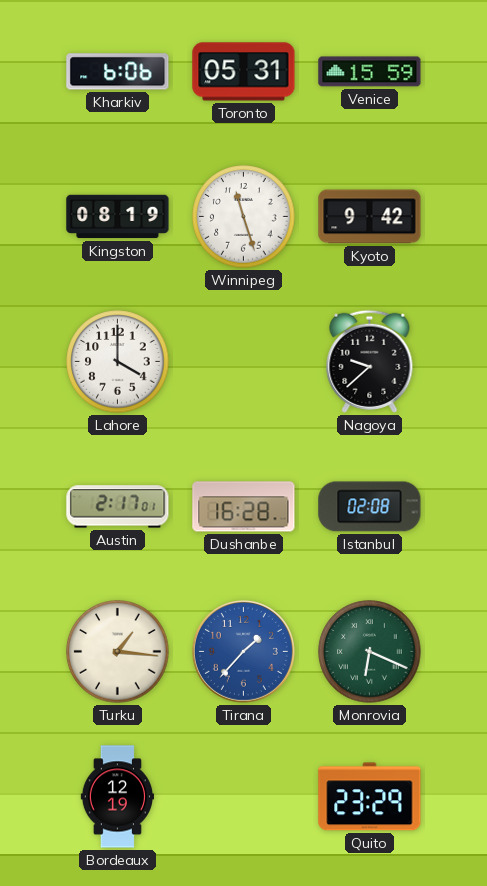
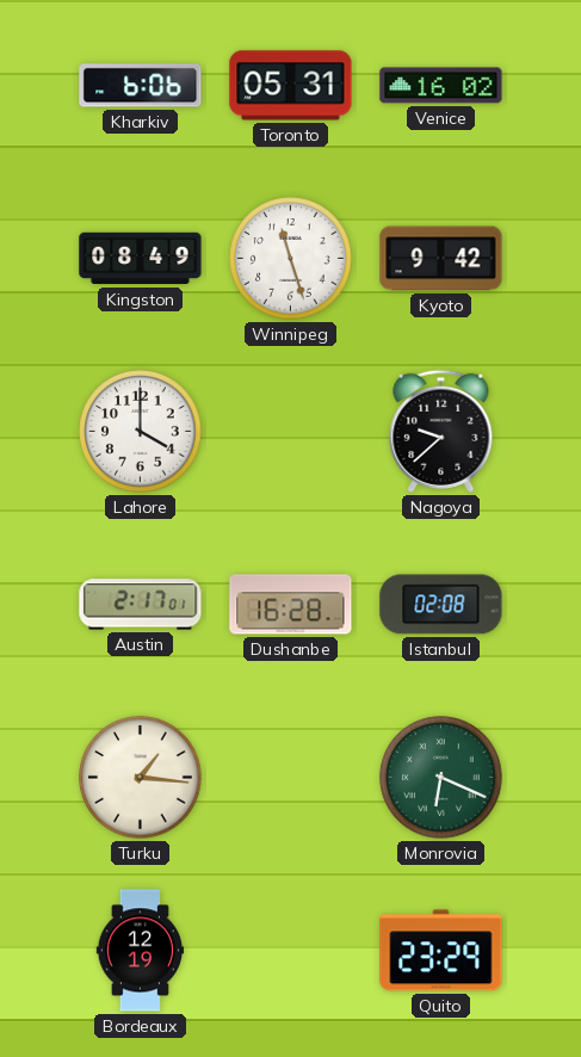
Venice: 15:59 -> 16:02
Kingston: 08:19 -> 08:49
Tirana: 1:37 -> none
